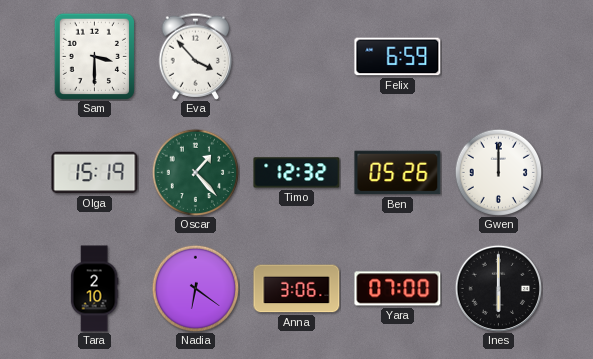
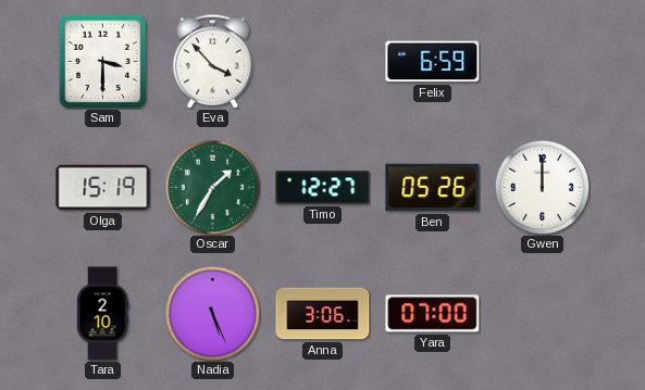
Oscar: 1:23 -> 1:35
Timo: 12:32 -> 12:27
Nadia: 6:21 -> 5:26
Ines: 6:00 -> none
